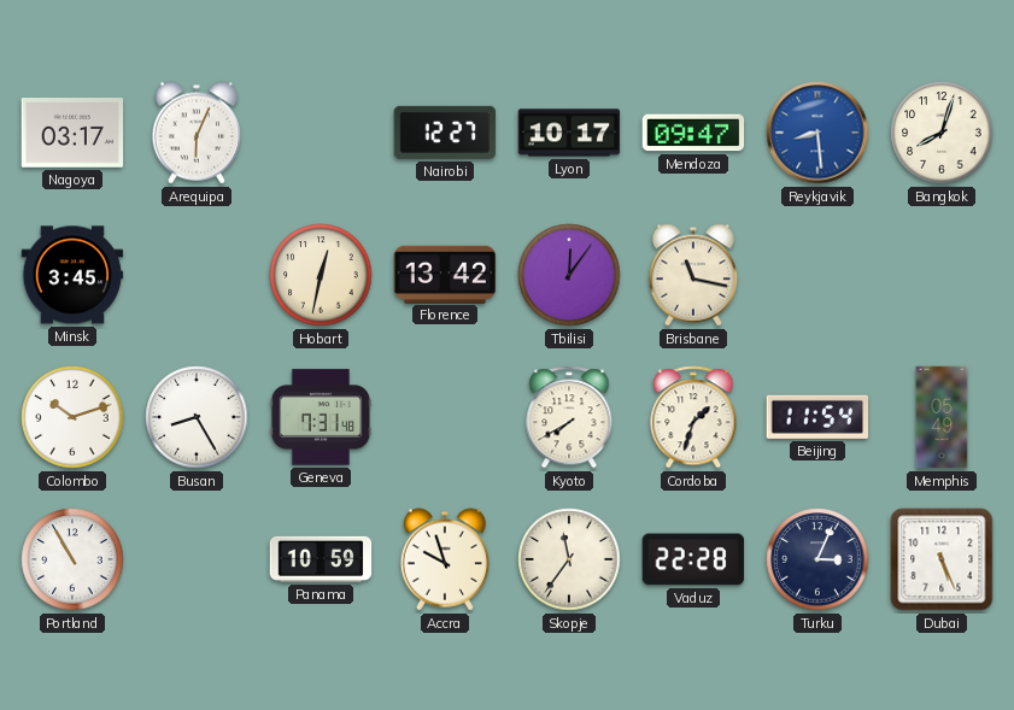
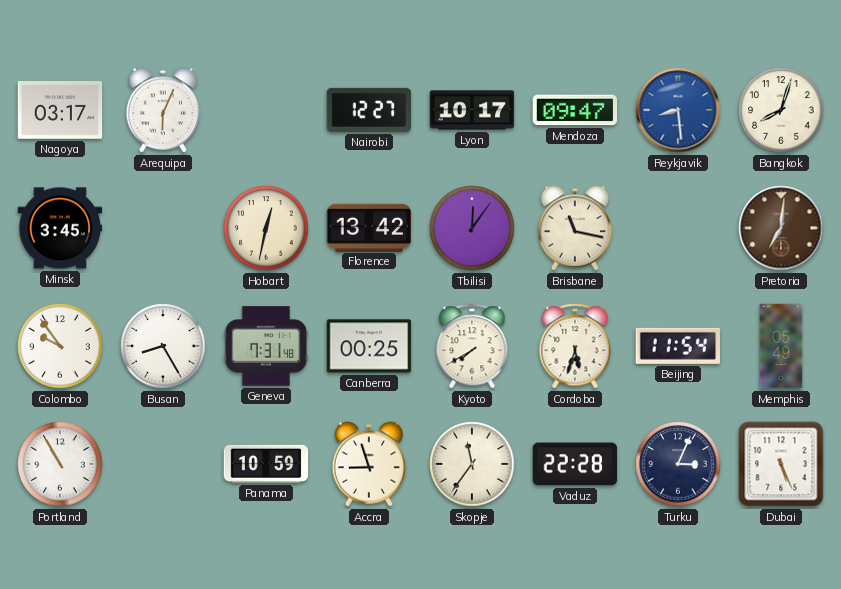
Pretoria: none -> 7:01
Colombo: 10:12 -> 9:54
Canberra: none -> 00:25
Cordoba: 1:33 -> 5:33
Accra: 9:57 -> 8:57
